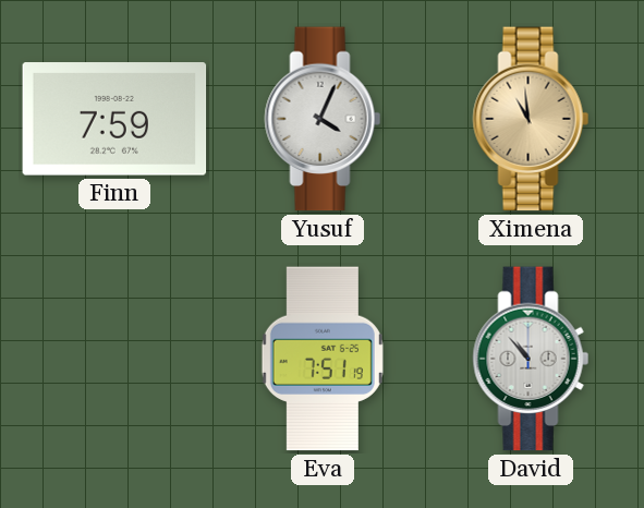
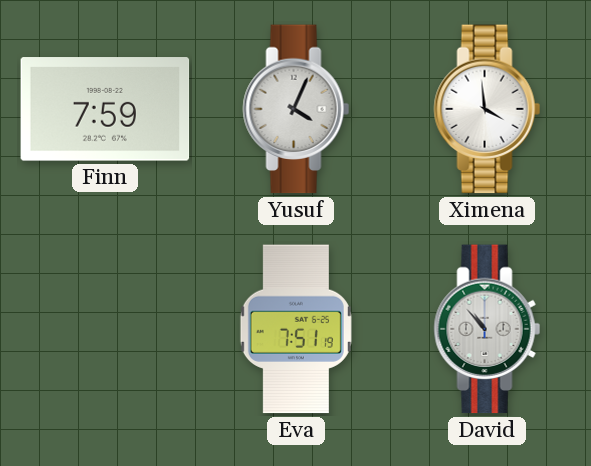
Ximena: 10:59 -> 3:59
Ximena dial: champagne -> white
